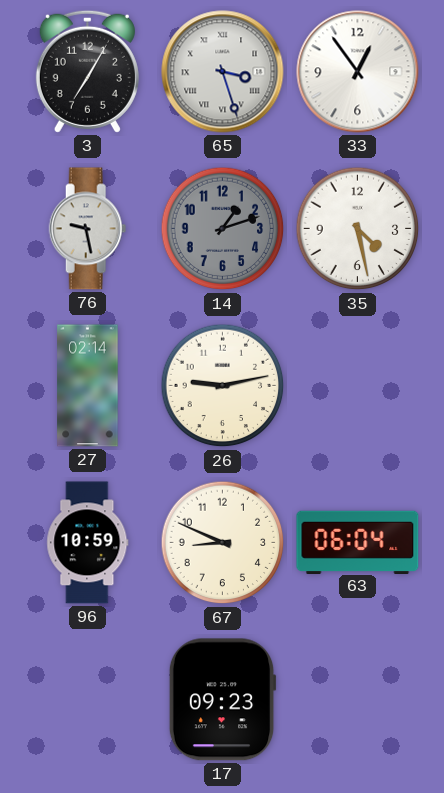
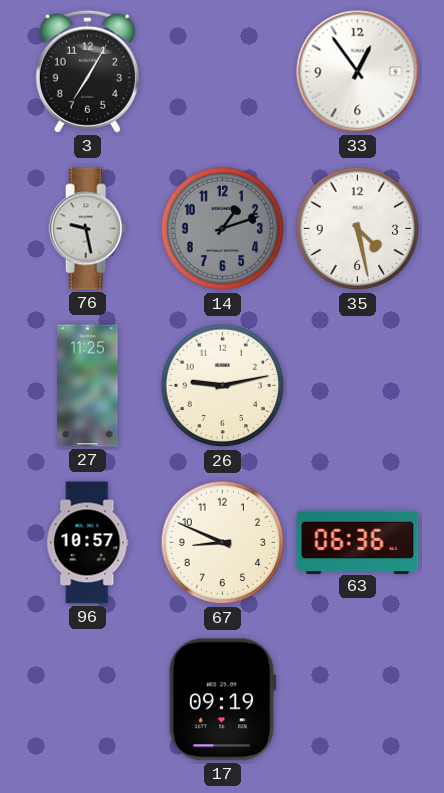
65: 3:27 -> none
27: 02:14 -> 11:25
96: 10:59 -> 10:57
63: 06:04 -> 06:36
17: 09:23 -> 09:19
